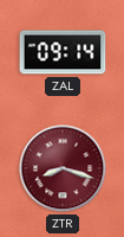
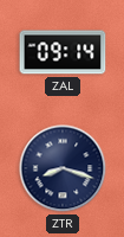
ZTR dial: burgundy -> navy
